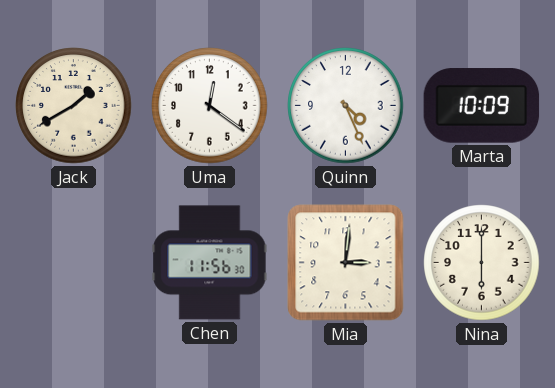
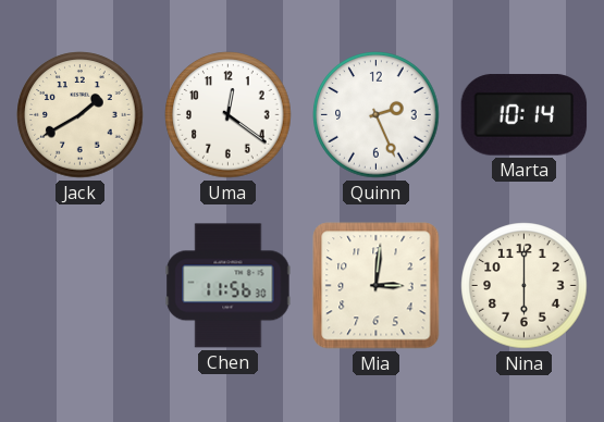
Quinn: 4:26 -> 2:26
Marta: 10:09 -> 10:14
